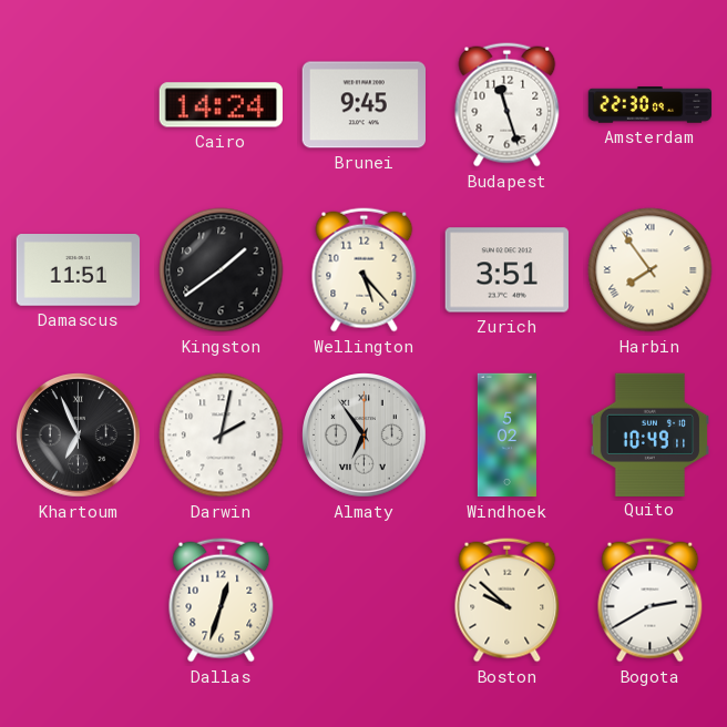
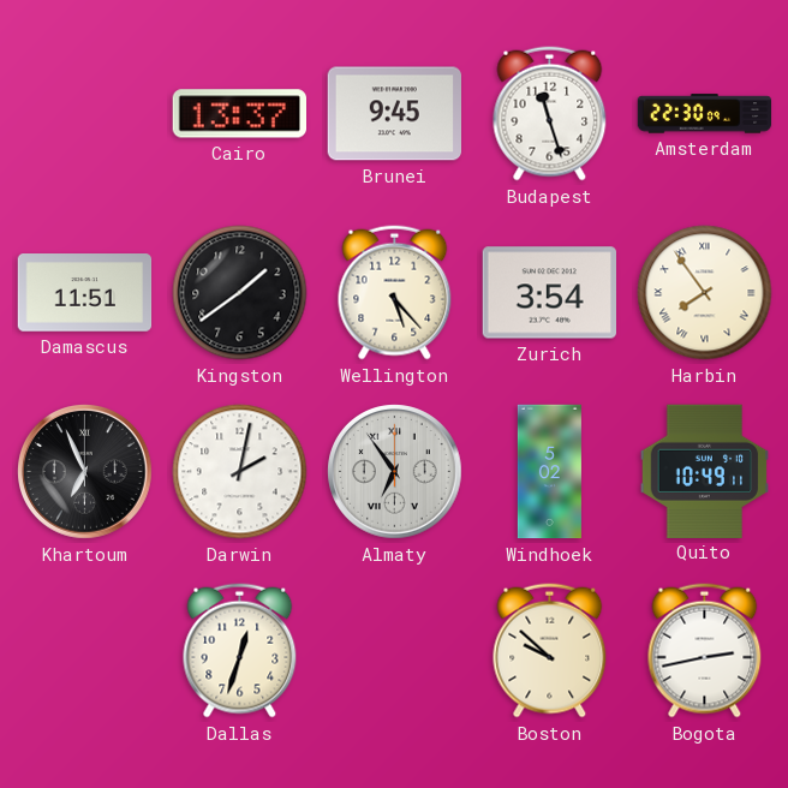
Cairo: 14:24 -> 13:37
Zurich: 3:51 -> 3:54
Bogota: 2:40 -> 2:43
